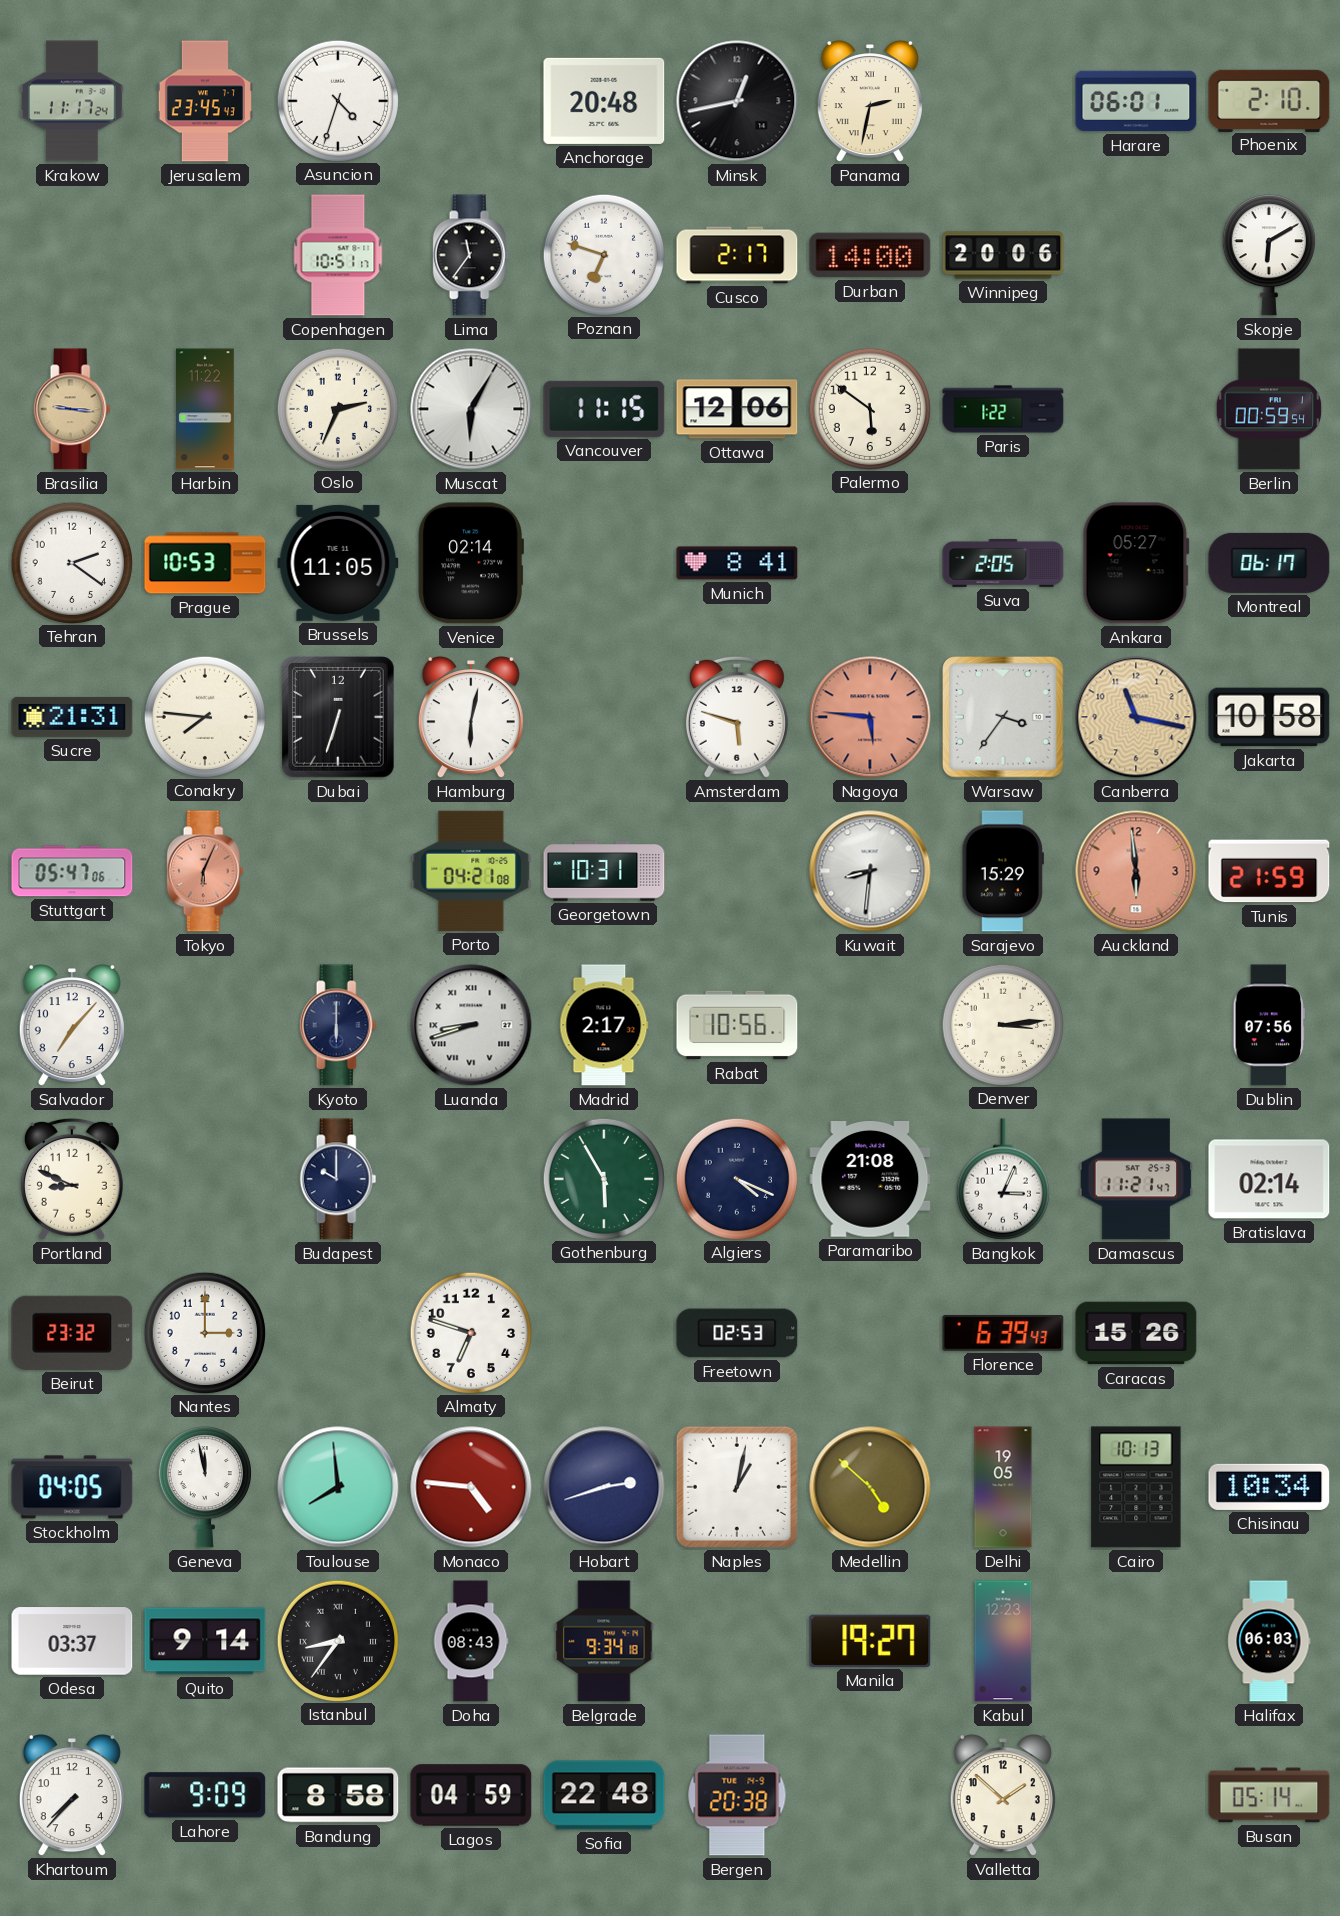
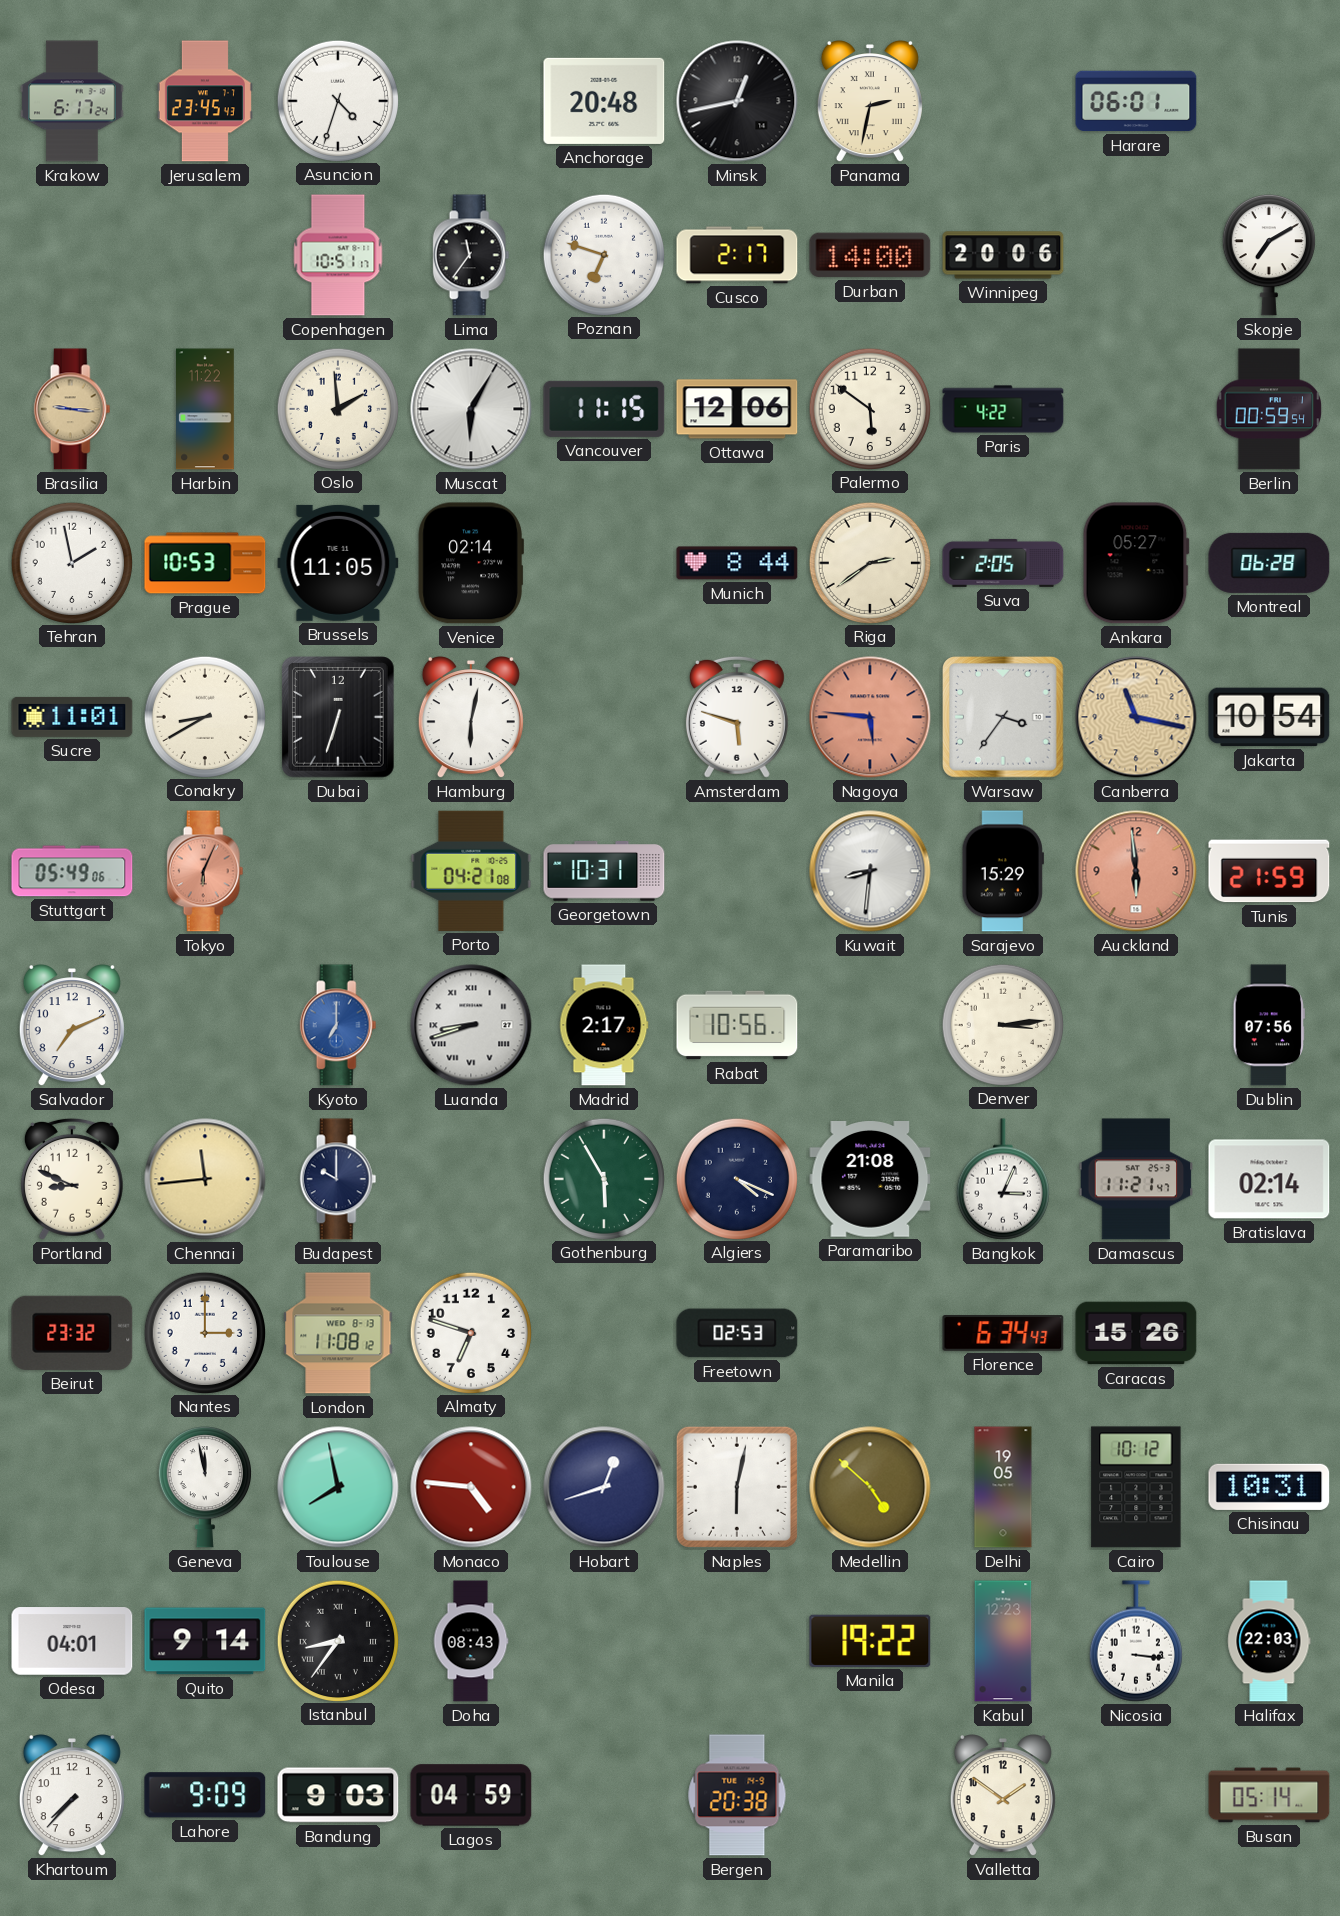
Krakow: 11:17 -> 6:17
Phoenix: 2:10 -> none
Skopje: 6:10 -> 7:10
Oslo: 2:34 -> 1:59
Paris: 1:22 -> 4:22
Tehran: 2:21 -> 1:58
Munich: 8:41 -> 8:44
Riga: none -> 2:39
Montreal: 06:17 -> 06:28
Sucre: 21:31 -> 11:01
Conakry: 7:46 -> 8:40
Jakarta: 10:58 -> 10:54
Stuttgart: 05:47 -> 05:49
Salvador: 7:07 -> 7:11
Kyoto: 6:00 -> 7:00
Kyoto dial: navy -> blue
Chennai: none -> 11:44
London: none -> 11:08
Florence: 6:39 -> 6:34
Stockholm: 04:05 -> none
Toulouse: 7:59 -> 7:58
Hobart: 2:42 -> 12:42
Naples: 1:02 -> 6:02
Cairo: 10:13 -> 10:12
Chisinau: 10:34 -> 10:31
Odesa: 03:37 -> 04:01
Belgrade: 9:34 -> none
Manila: 19:27 -> 19:22
Nicosia: none -> 3:16
Halifax: 06:03 -> 22:03
Bandung: 8:58 -> 9:03
Sofia: 22:48 -> none
Valletta: 1:52 -> 1:51
